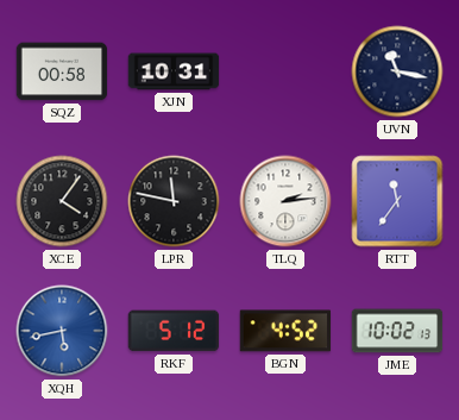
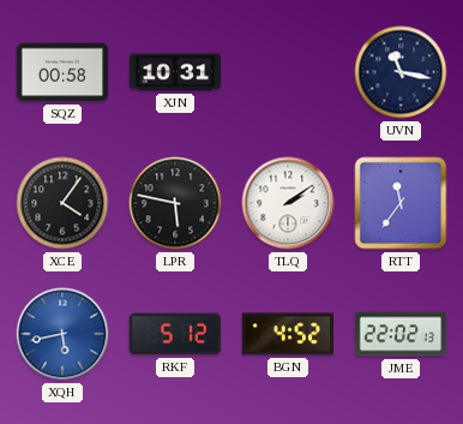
LPR: 11:47 -> 5:47
TLQ: 2:14 -> 2:09
JME: 10:02 -> 22:02
